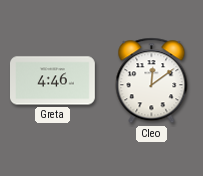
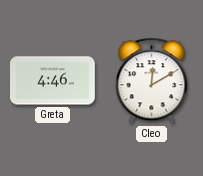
Cleo: 12:09 -> 12:10
